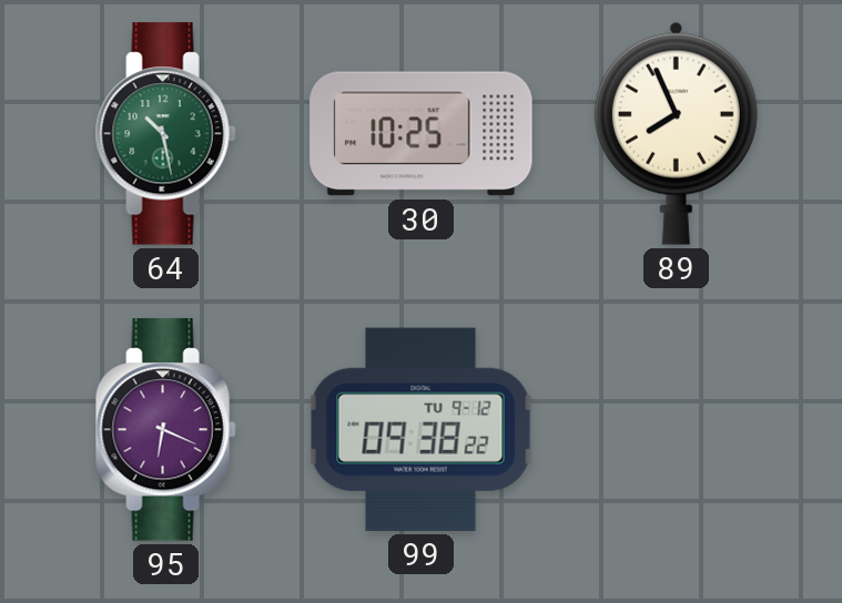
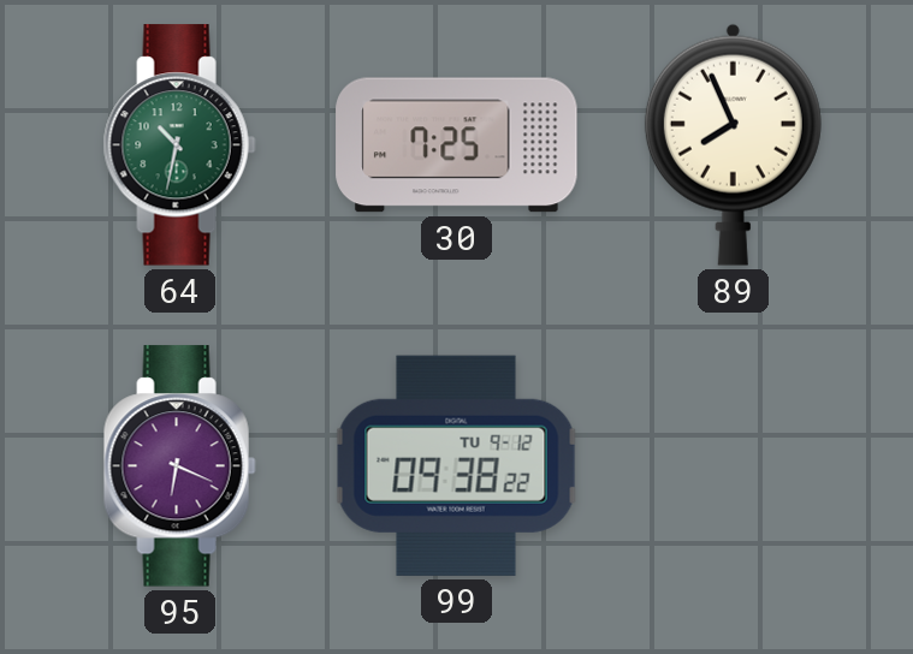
64: 10:28 -> 10:32
30: 10:25 -> 7:25
